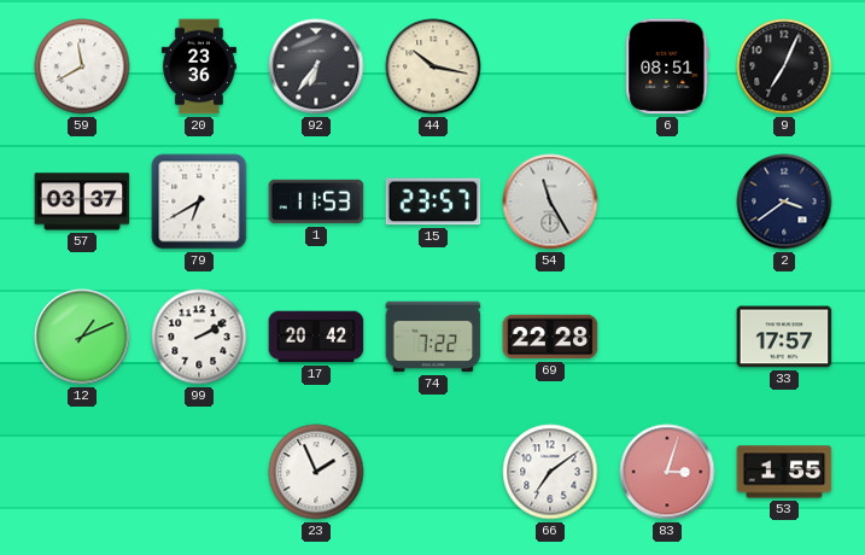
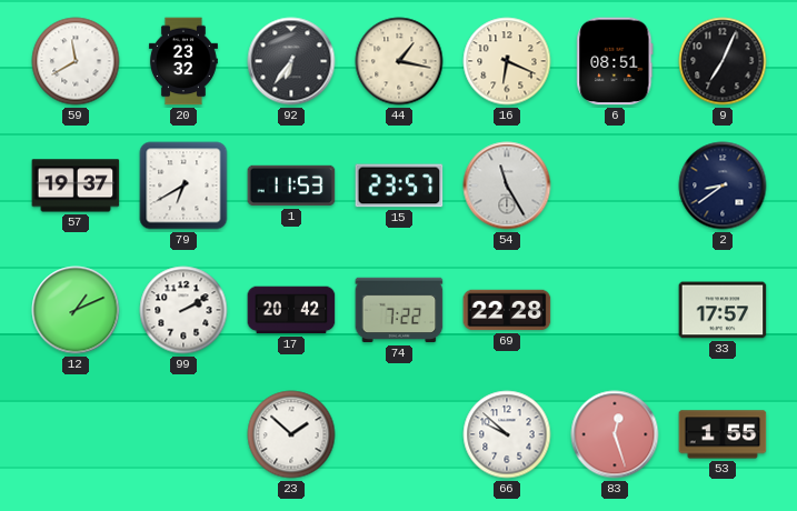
20: 23:36 -> 23:32
44: 10:17 -> 1:17
16: none -> 6:19
57: 03:37 -> 19:37
2: 3:39 -> 8:39
23: 1:56 -> 1:52
66: 7:09 -> 9:52
83: 3:03 -> 12:27
